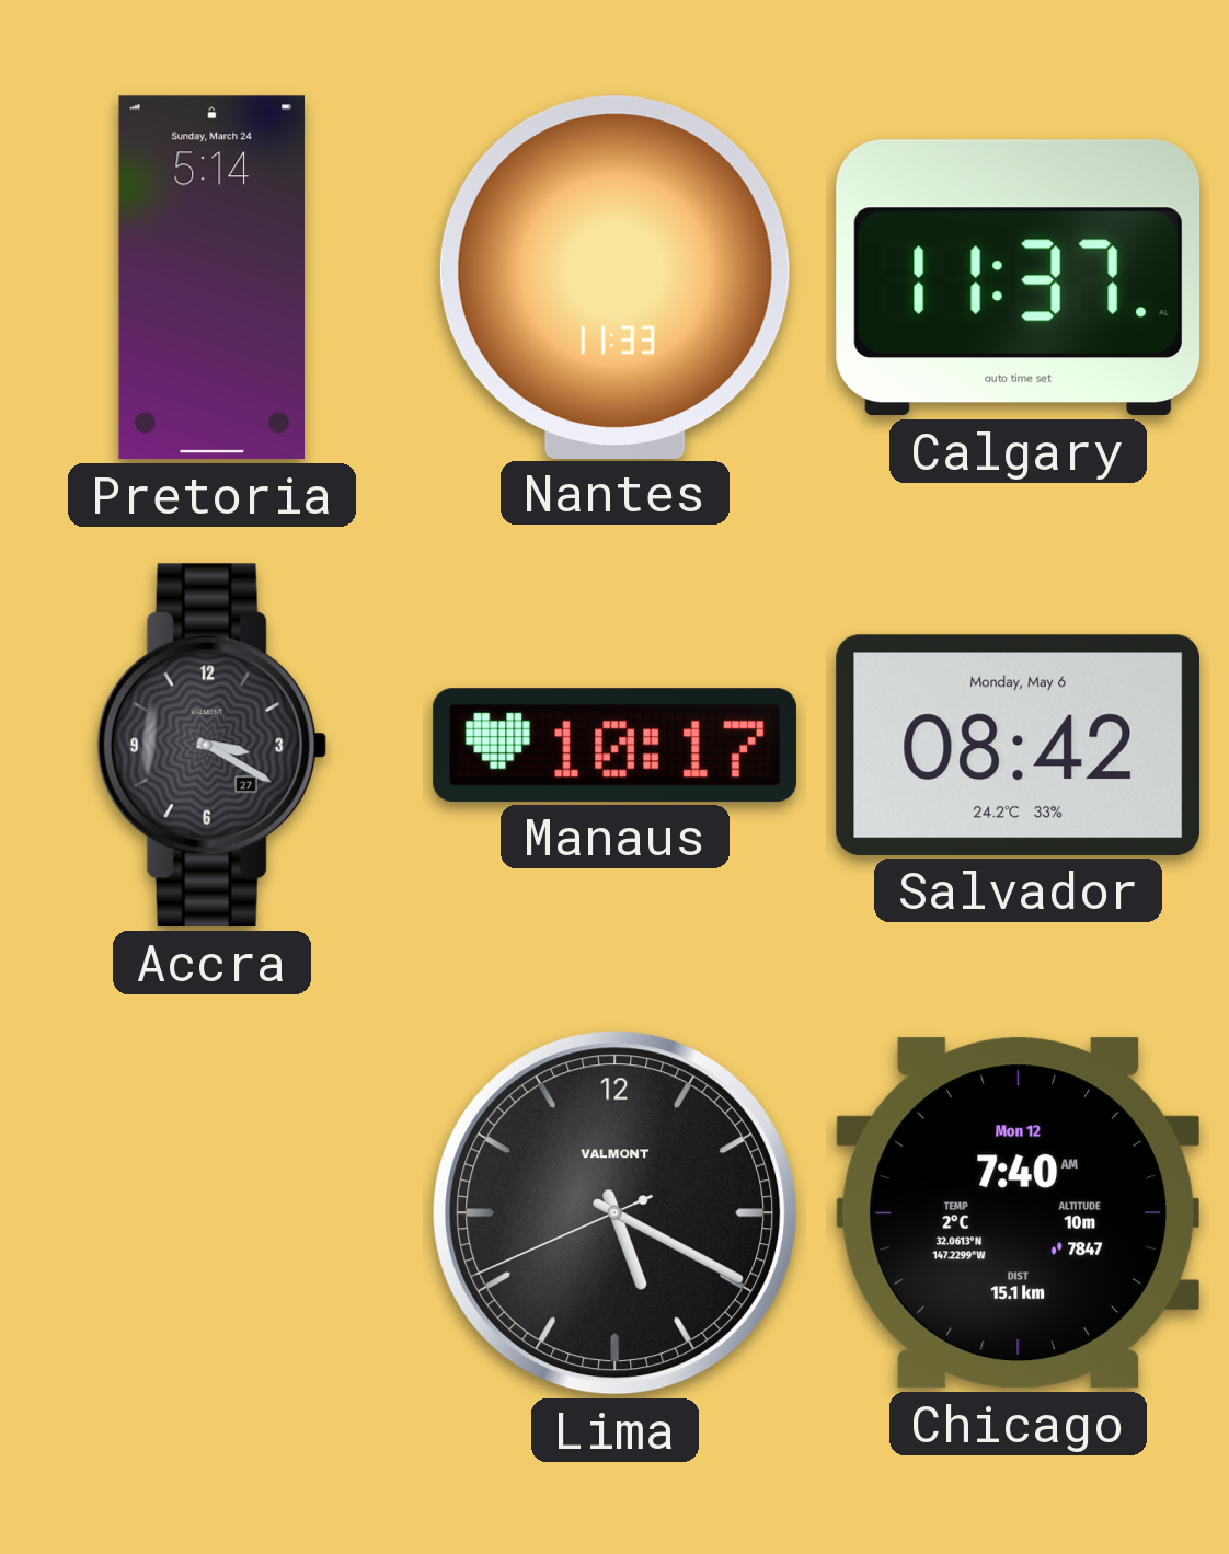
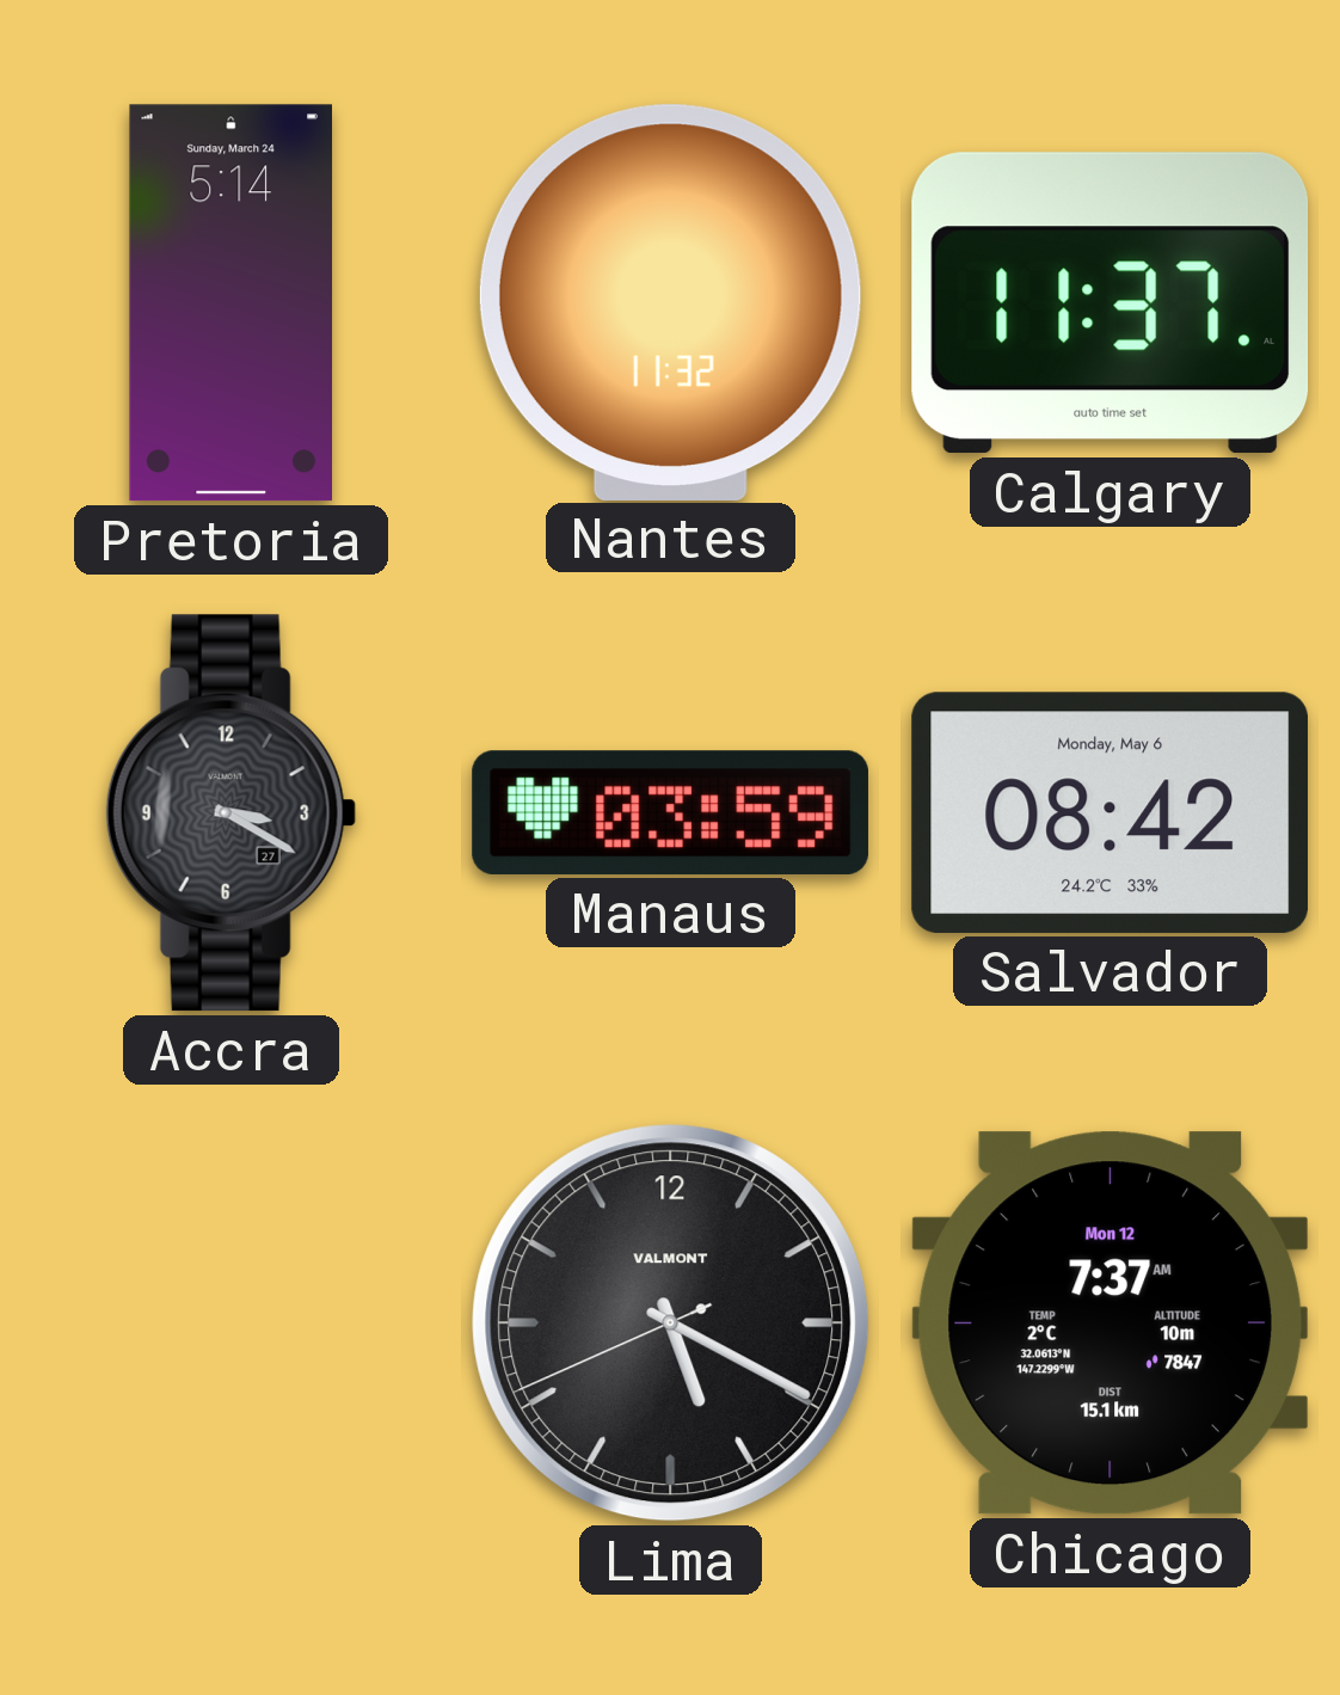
Nantes: 11:33 -> 11:32
Manaus: 10:17 -> 03:59
Chicago: 7:40 -> 7:37
